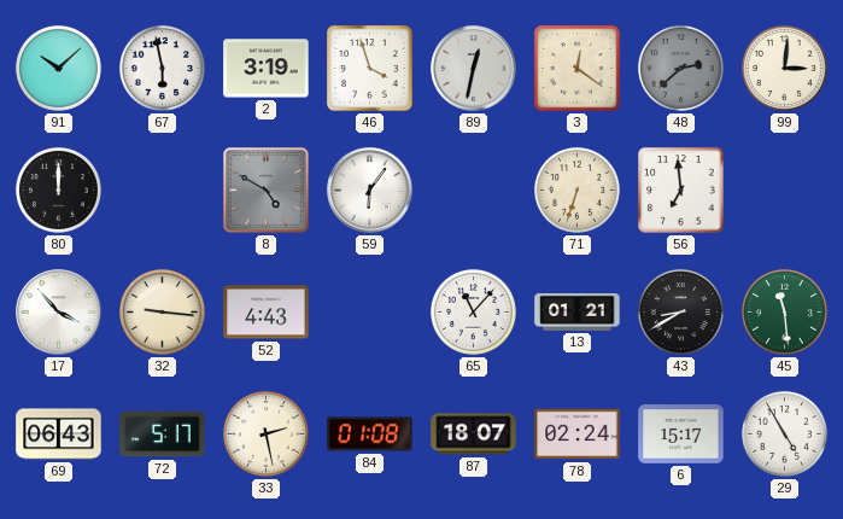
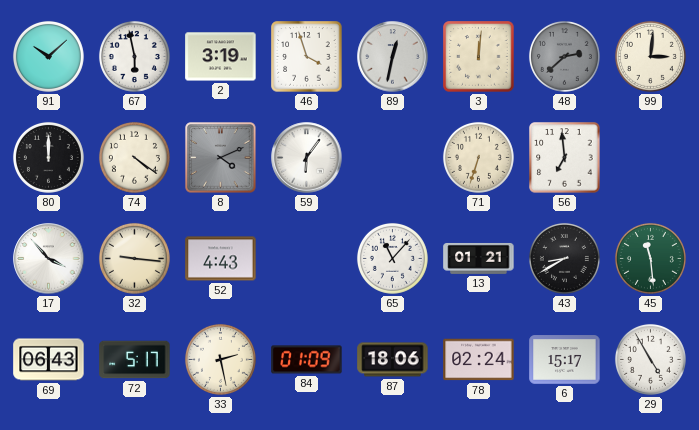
3: 12:21 -> 12:01
74: none -> 4:21
8: 4:50 -> 4:11
84: 01:08 -> 01:09
87: 18:07 -> 18:06
